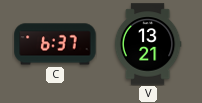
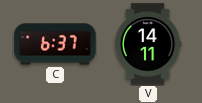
V: 13:21 -> 14:11
